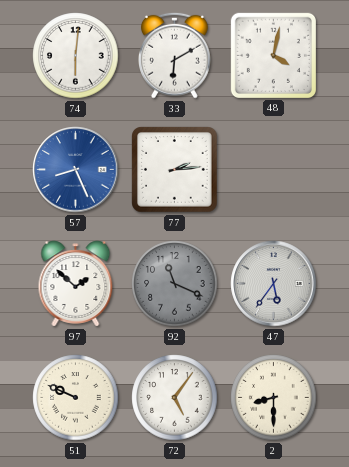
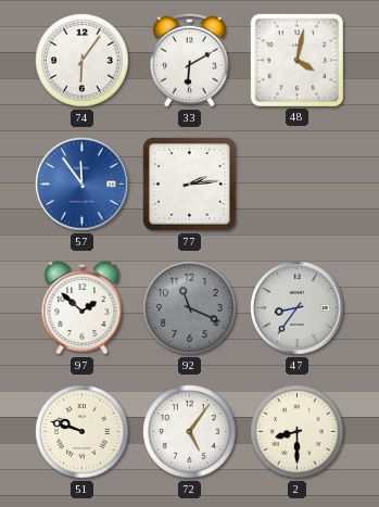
74: 6:01 -> 6:06
57: 8:26 -> 11:54
47: 5:36 -> 8:36
51: 9:49 -> 9:48
